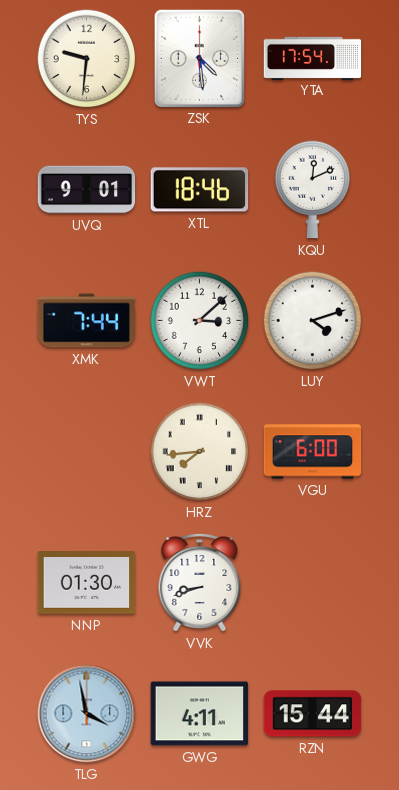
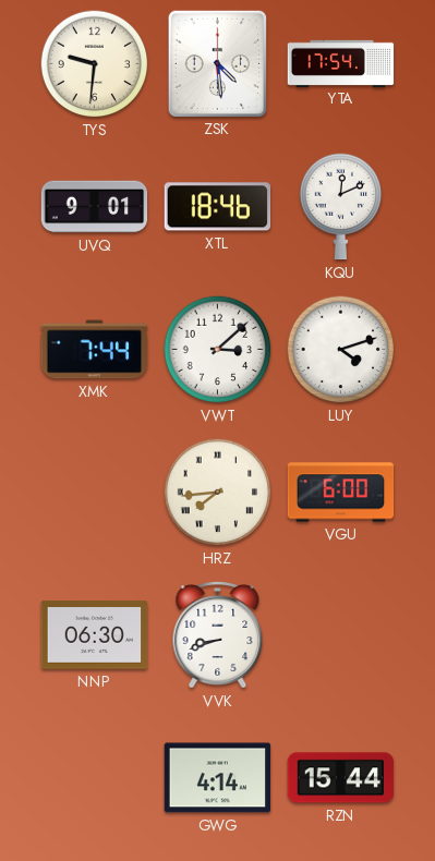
NNP: 01:30 -> 06:30
TLG: 3:58 -> none
GWG: 4:11 -> 4:14
